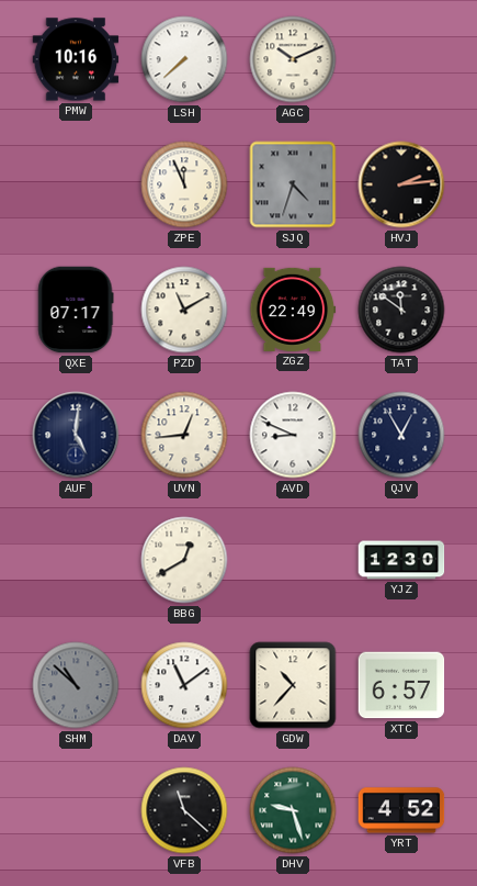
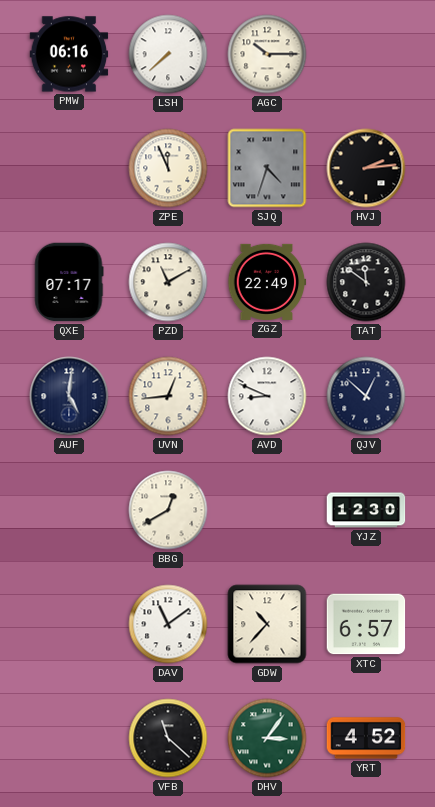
PMW: 10:16 -> 06:16
AGC: 10:11 -> 10:15
QJV: 12:55 -> 12:52
SHM: 10:52 -> none
DHV: 9:27 -> 3:06
